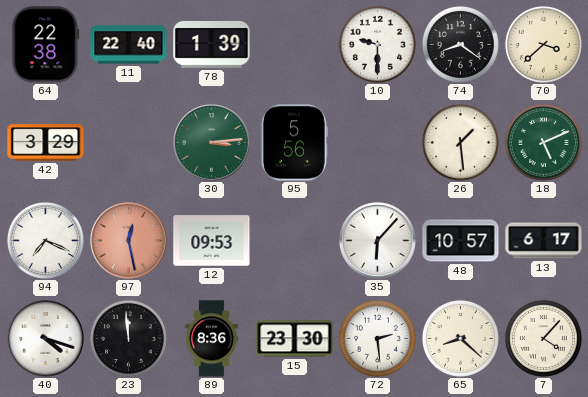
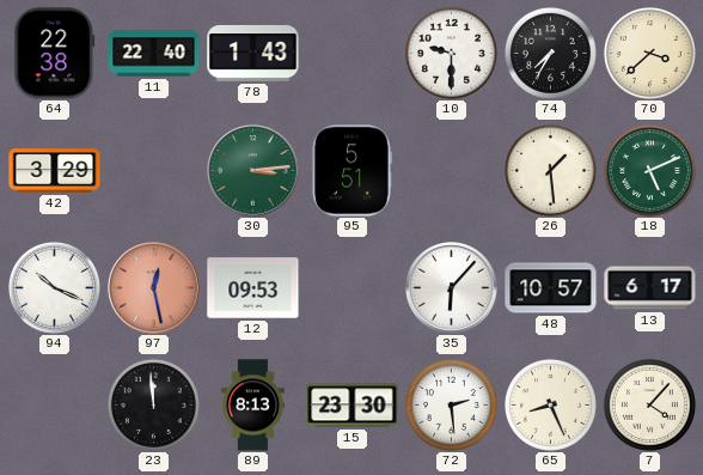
78: 1:39 -> 1:43
74: 8:21 -> 7:35
95: 5:56 -> 5:51
94: 7:19 -> 10:19
40: 4:18 -> none
89: 8:36 -> 8:13
65: 8:22 -> 8:26
